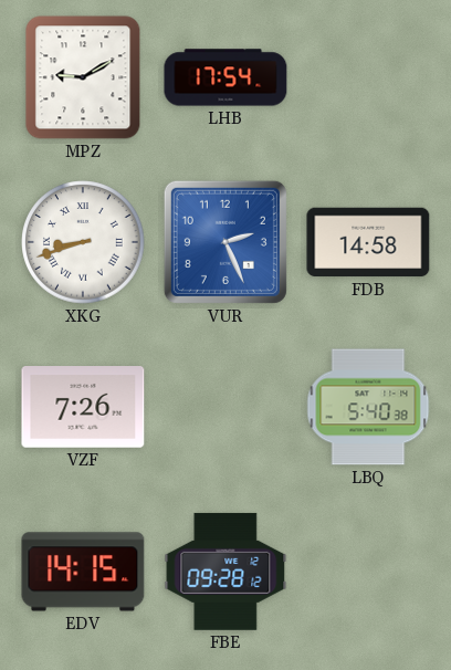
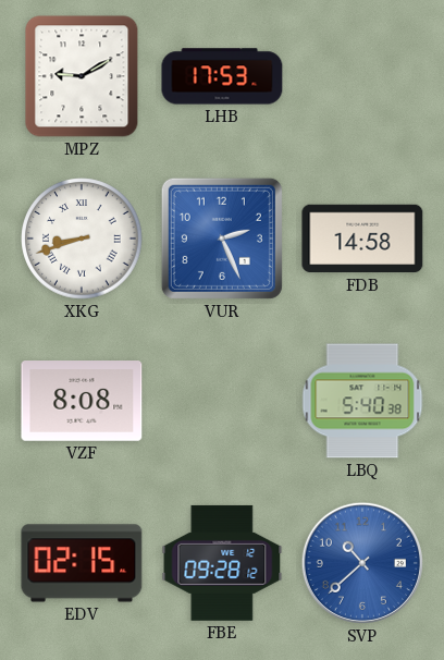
LHB: 17:54 -> 17:53
VZF: 7:26 -> 8:08
EDV: 14:15 -> 02:15
SVP: none -> 10:38
